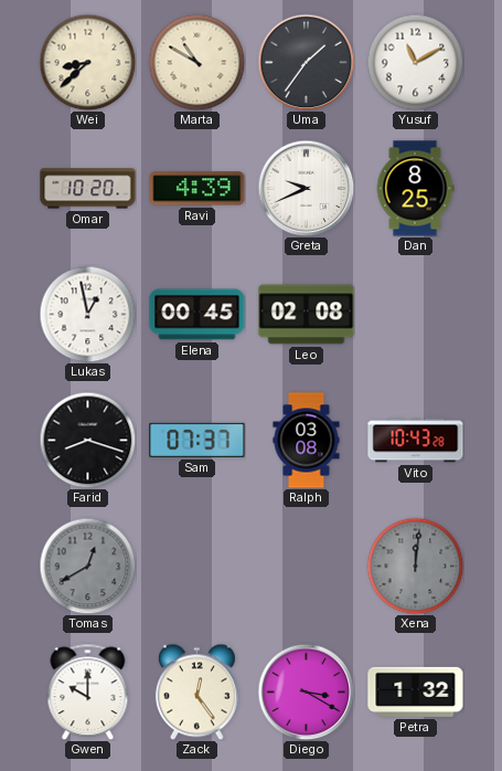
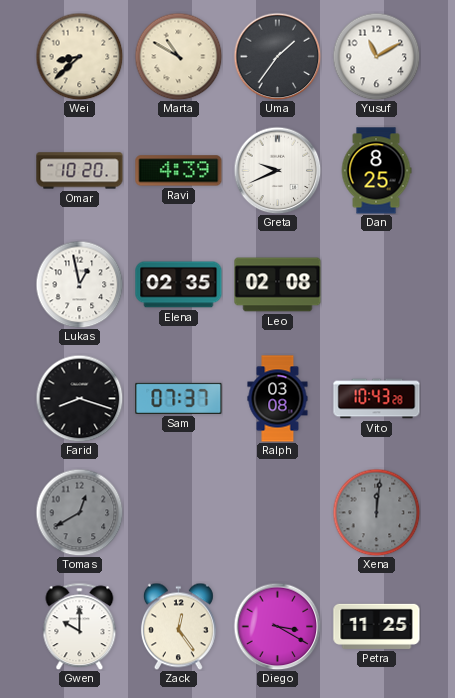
Elena: 00:45 -> 02:35
Petra: 1:32 -> 11:25
